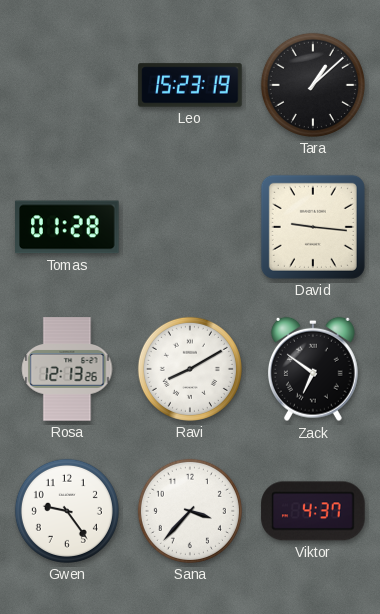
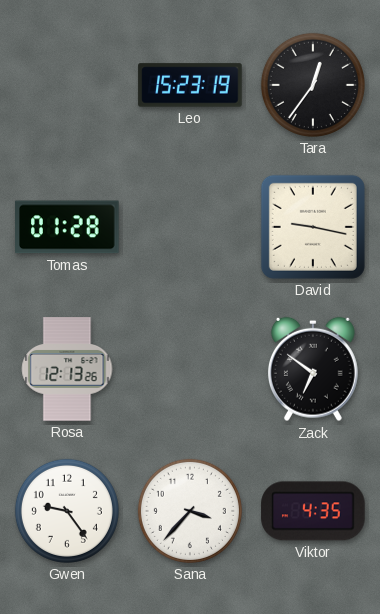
Tara: 1:08 -> 12:36
David: 9:16 -> 9:17
Ravi: 8:10 -> none
Viktor: 4:37 -> 4:35
